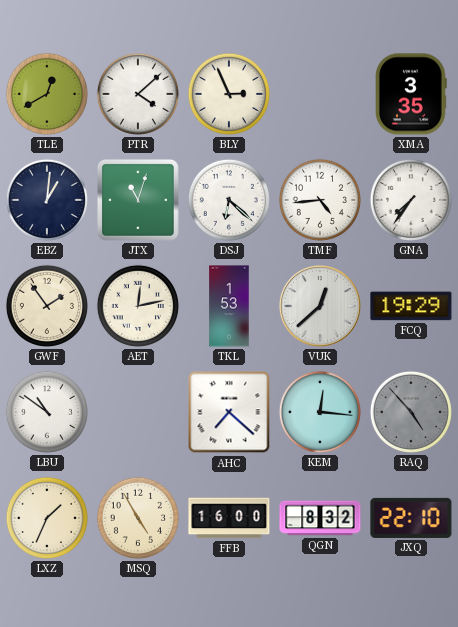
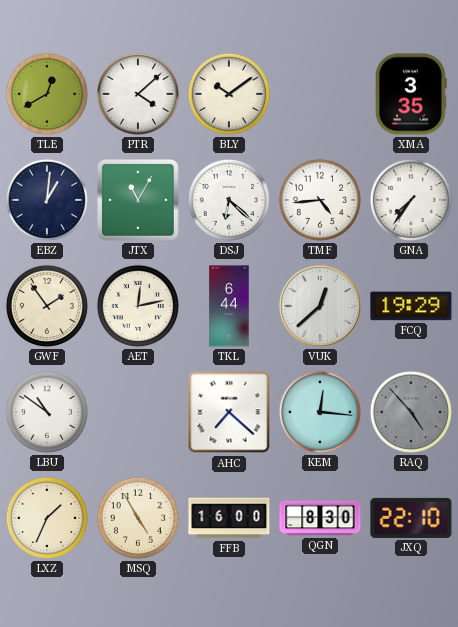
BLY: 2:56 -> 10:09
JTX: 11:03 -> 11:05
TKL: 1:53 -> 6:44
QGN: 8:32 -> 8:30
